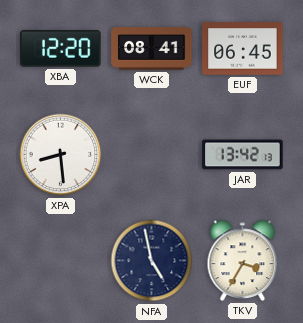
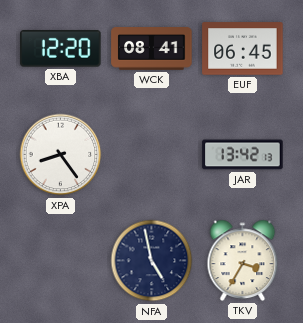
XPA: 8:29 -> 8:24
